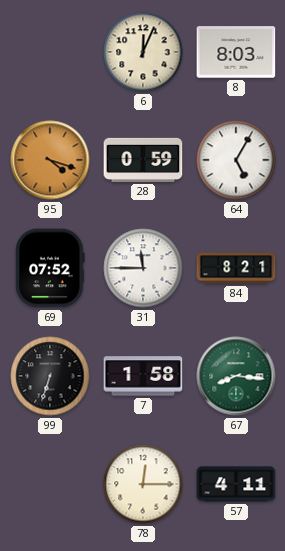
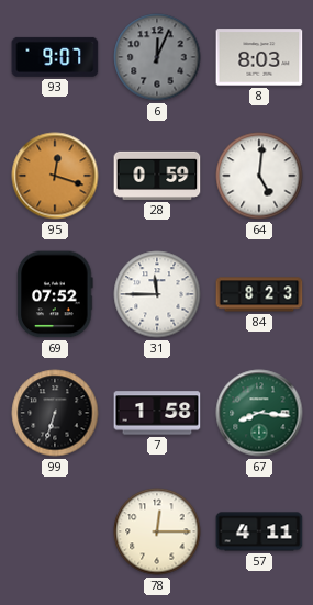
93: none -> 9:07
6 dial: cream -> grey
95: 4:18 -> 12:18
64: 5:05 -> 5:01
84: 8:21 -> 8:23
